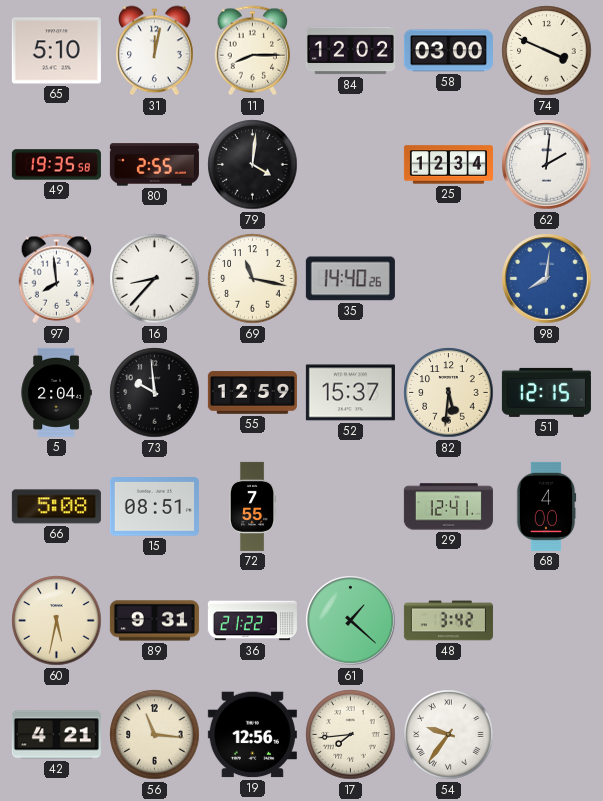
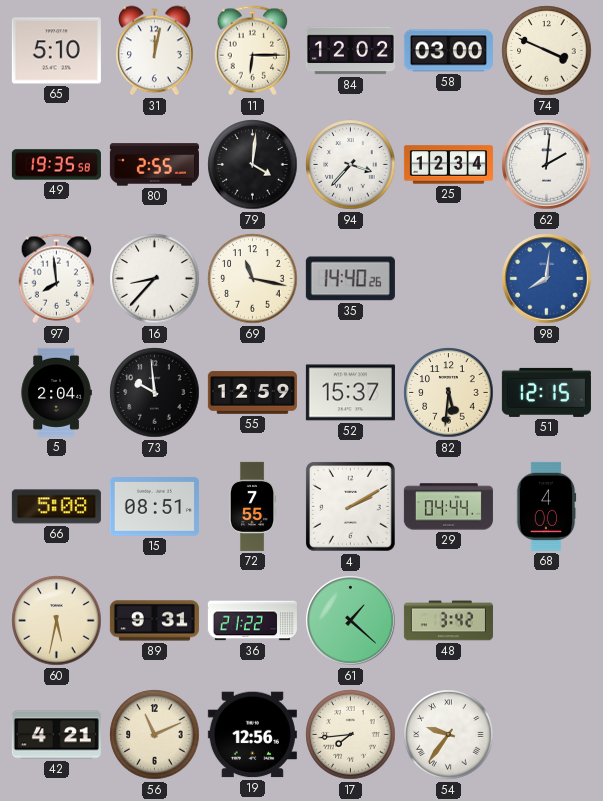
11: 8:15 -> 6:15
94: none -> 3:37
4: none -> 2:10
29: 12:41 -> 04:44
56: 11:16 -> 11:11
